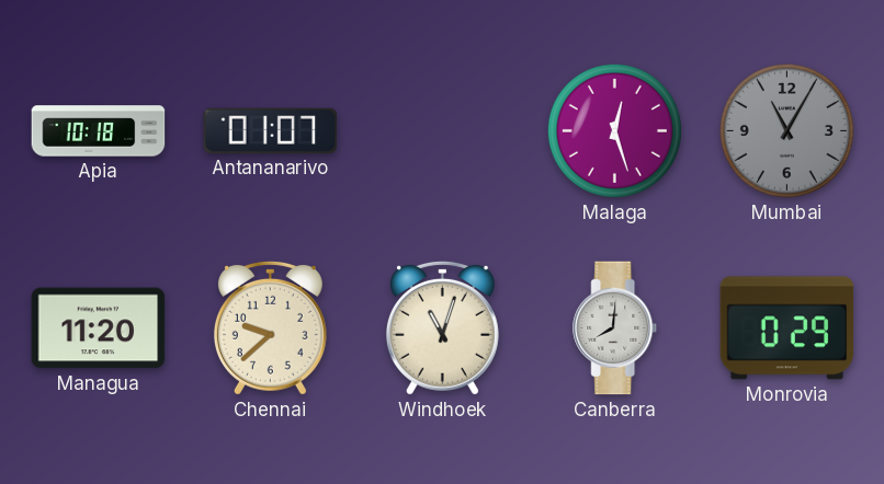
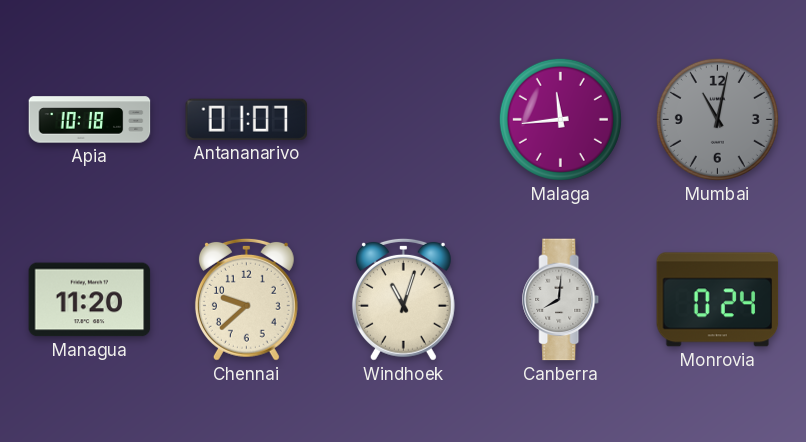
Malaga: 12:27 -> 11:44
Mumbai: 11:05 -> 11:02
Monrovia: 0:29 -> 0:24
